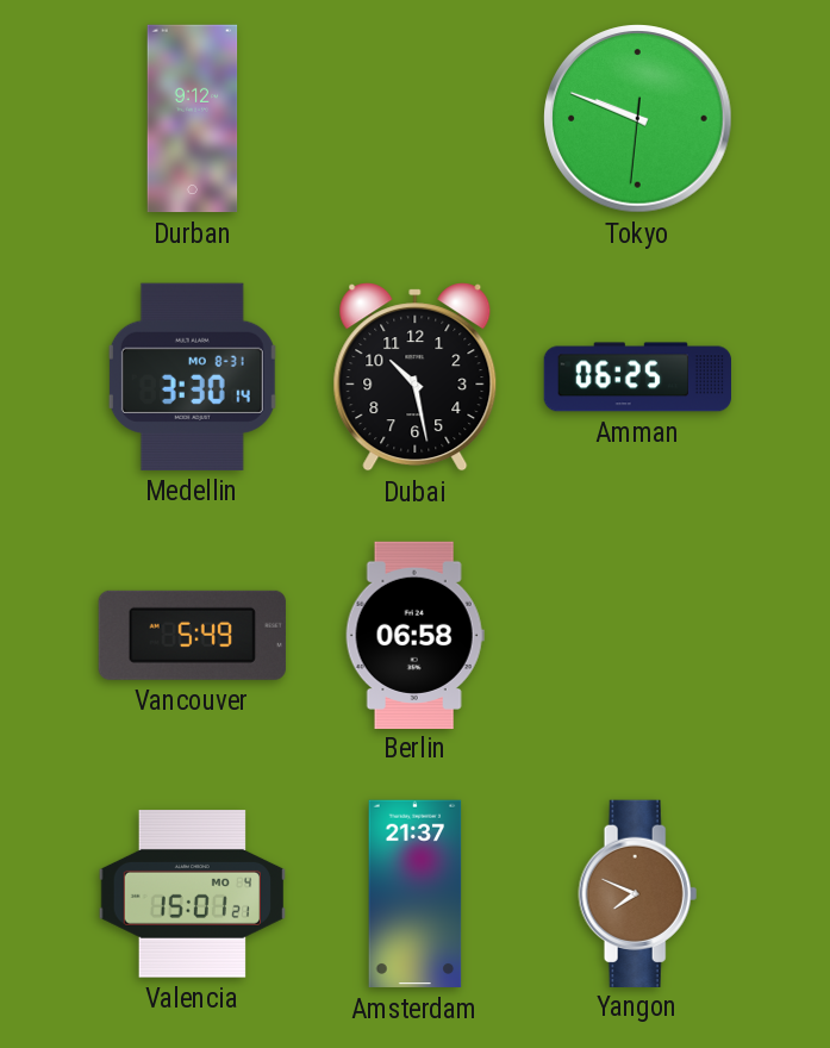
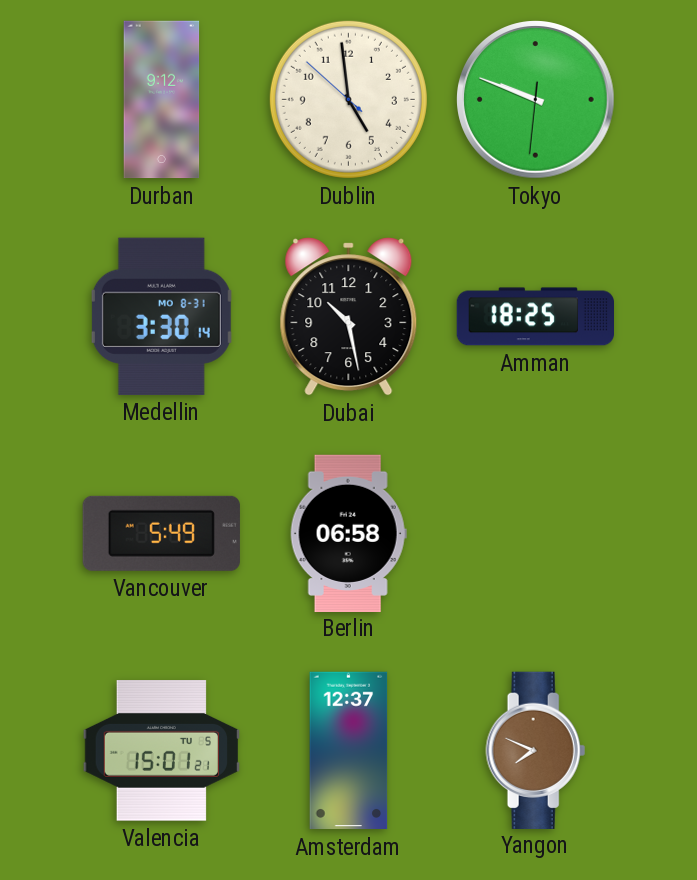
Dublin: none -> 4:58
Amman: 06:25 -> 18:25
Valencia date: MO 4 -> TU 5
Amsterdam: 21:37 -> 12:37
